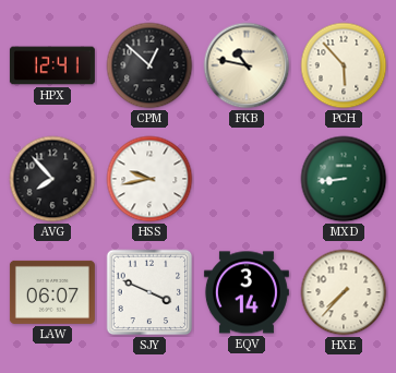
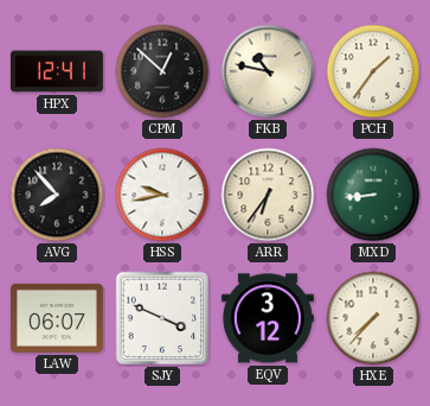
PCH: 5:53 -> 1:36
ARR: none -> 6:36
EQV: 3:14 -> 3:12
